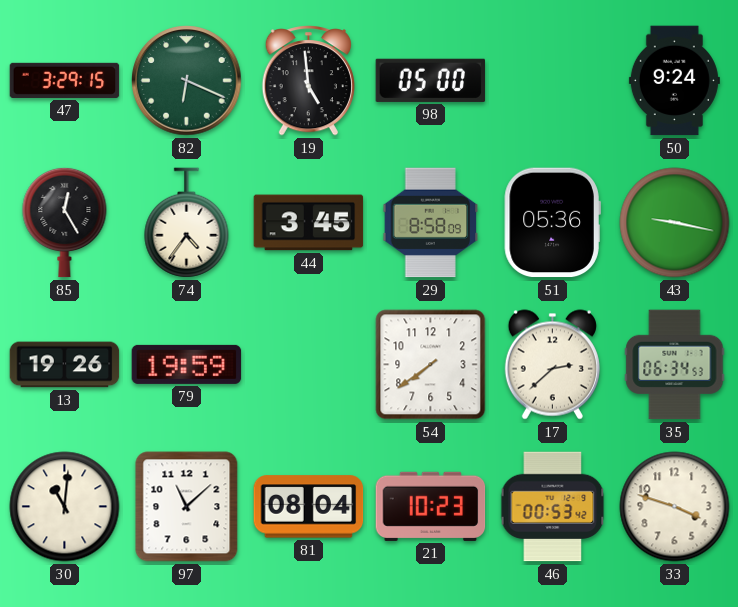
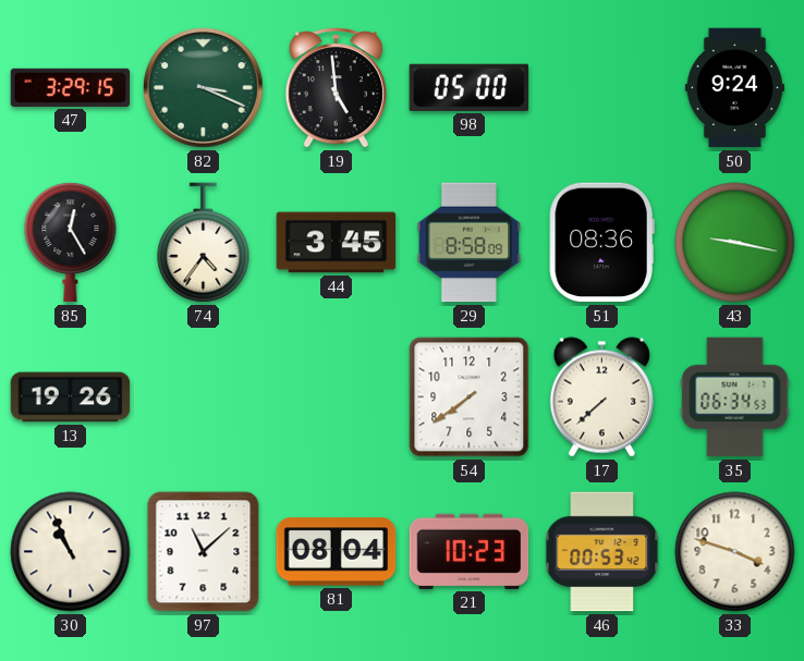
82: 6:19 -> 3:19
51: 05:36 -> 08:36
79: 19:59 -> none
17: 2:38 -> 7:38
30: 11:01 -> 10:56
